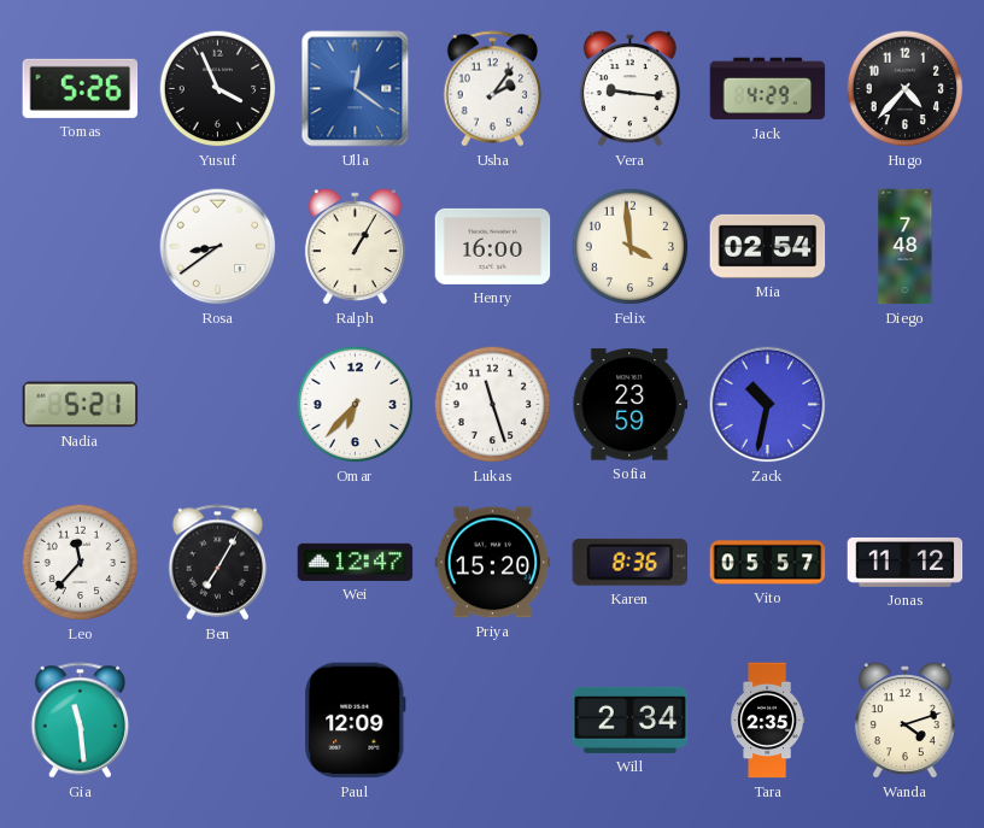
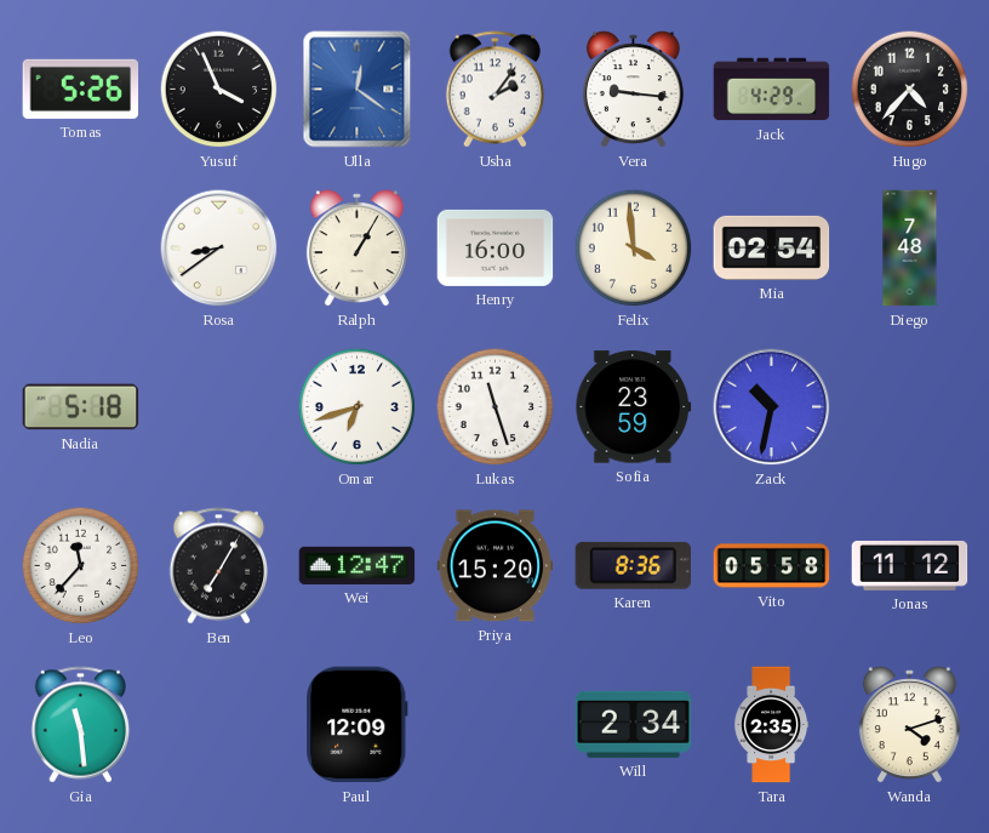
Nadia: 5:21 -> 5:18
Omar: 6:37 -> 6:42
Vito: 05:57 -> 05:58
